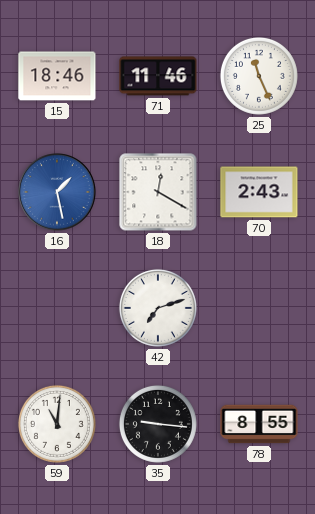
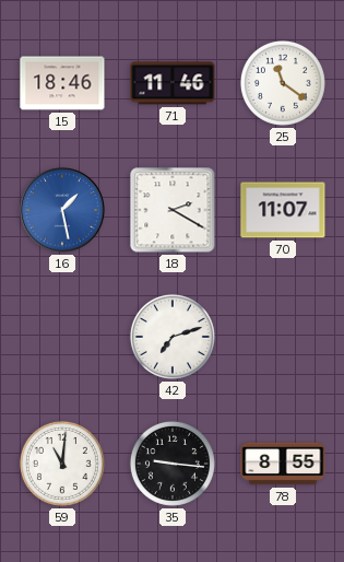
25: 11:26 -> 11:21
18: 12:20 -> 2:20
70: 2:43 -> 11:07
